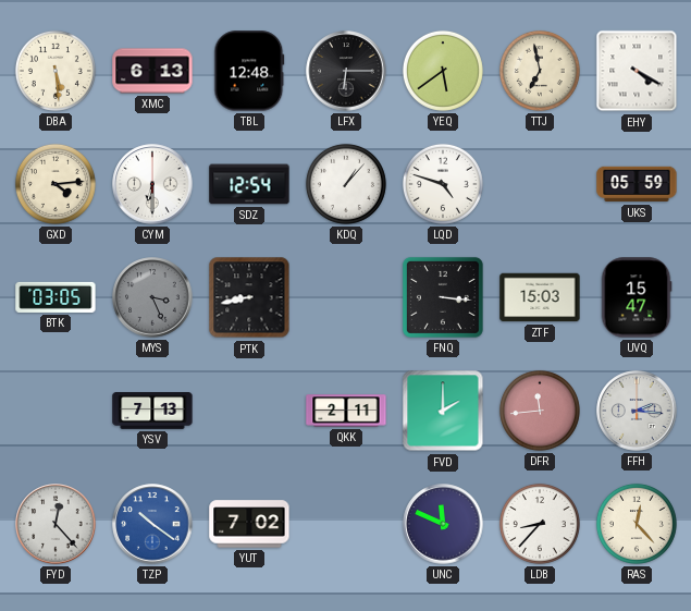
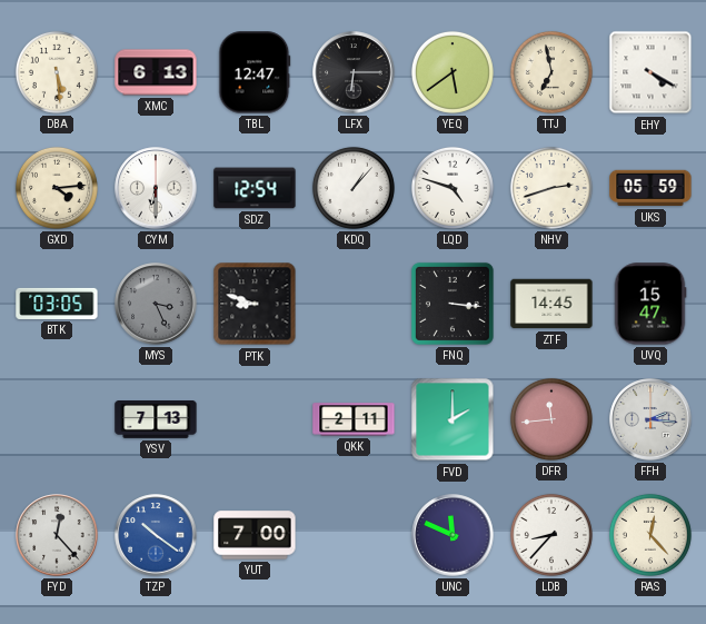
TBL: 12:48 -> 12:47
NHV: none -> 2:42
PTK: 8:43 -> 8:48
ZTF: 15:03 -> 14:45
YUT: 7:02 -> 7:00
